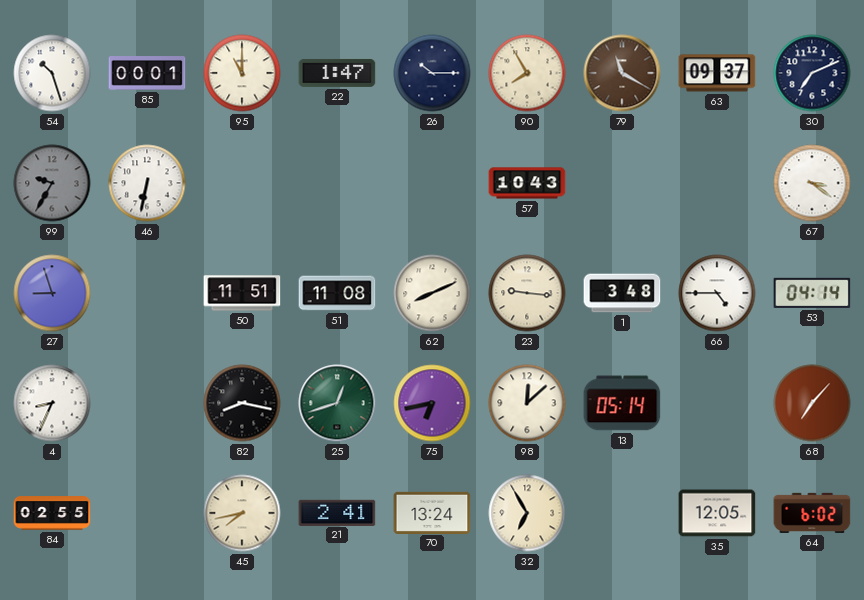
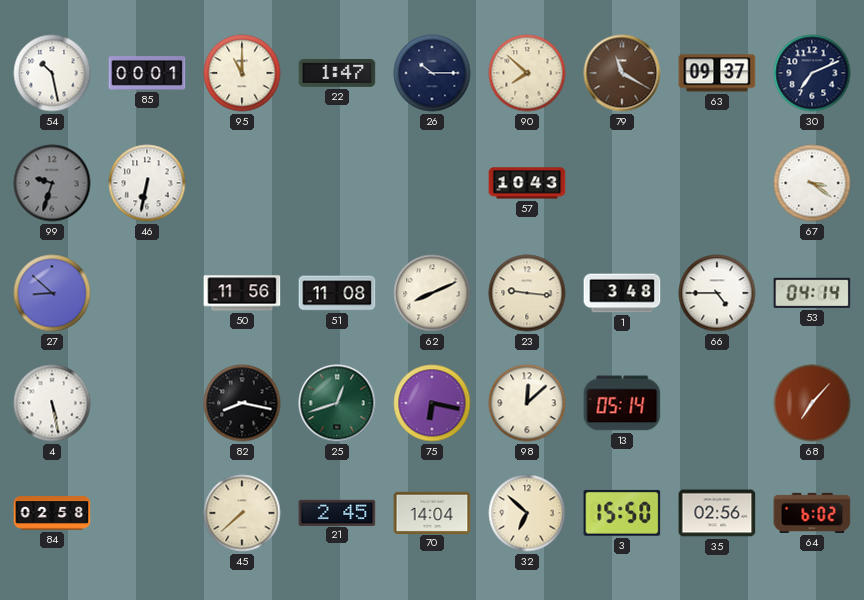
54: 10:27 -> 10:28
90: 7:55 -> 7:52
99: 9:35 -> 9:33
27: 8:57 -> 8:52
50: 11:51 -> 11:56
4: 8:34 -> 5:28
75: 6:43 -> 6:17
84: 02:55 -> 02:58
45: 7:43 -> 7:38
21: 2:41 -> 2:45
70: 13:24 -> 14:04
32: 6:55 -> 6:52
3: none -> 15:50
35: 12:05 -> 02:56
